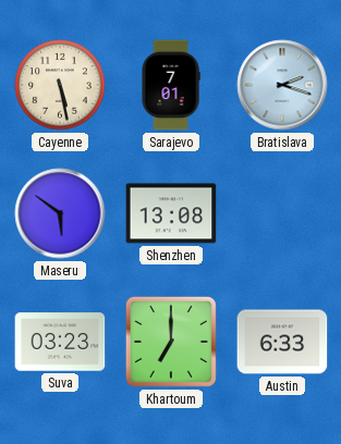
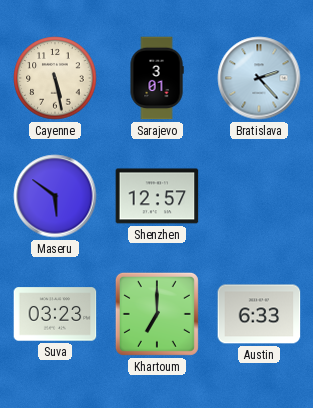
Sarajevo: 7:01 -> 3:01
Bratislava: 2:18 -> 2:23
Shenzhen: 13:08 -> 12:57
